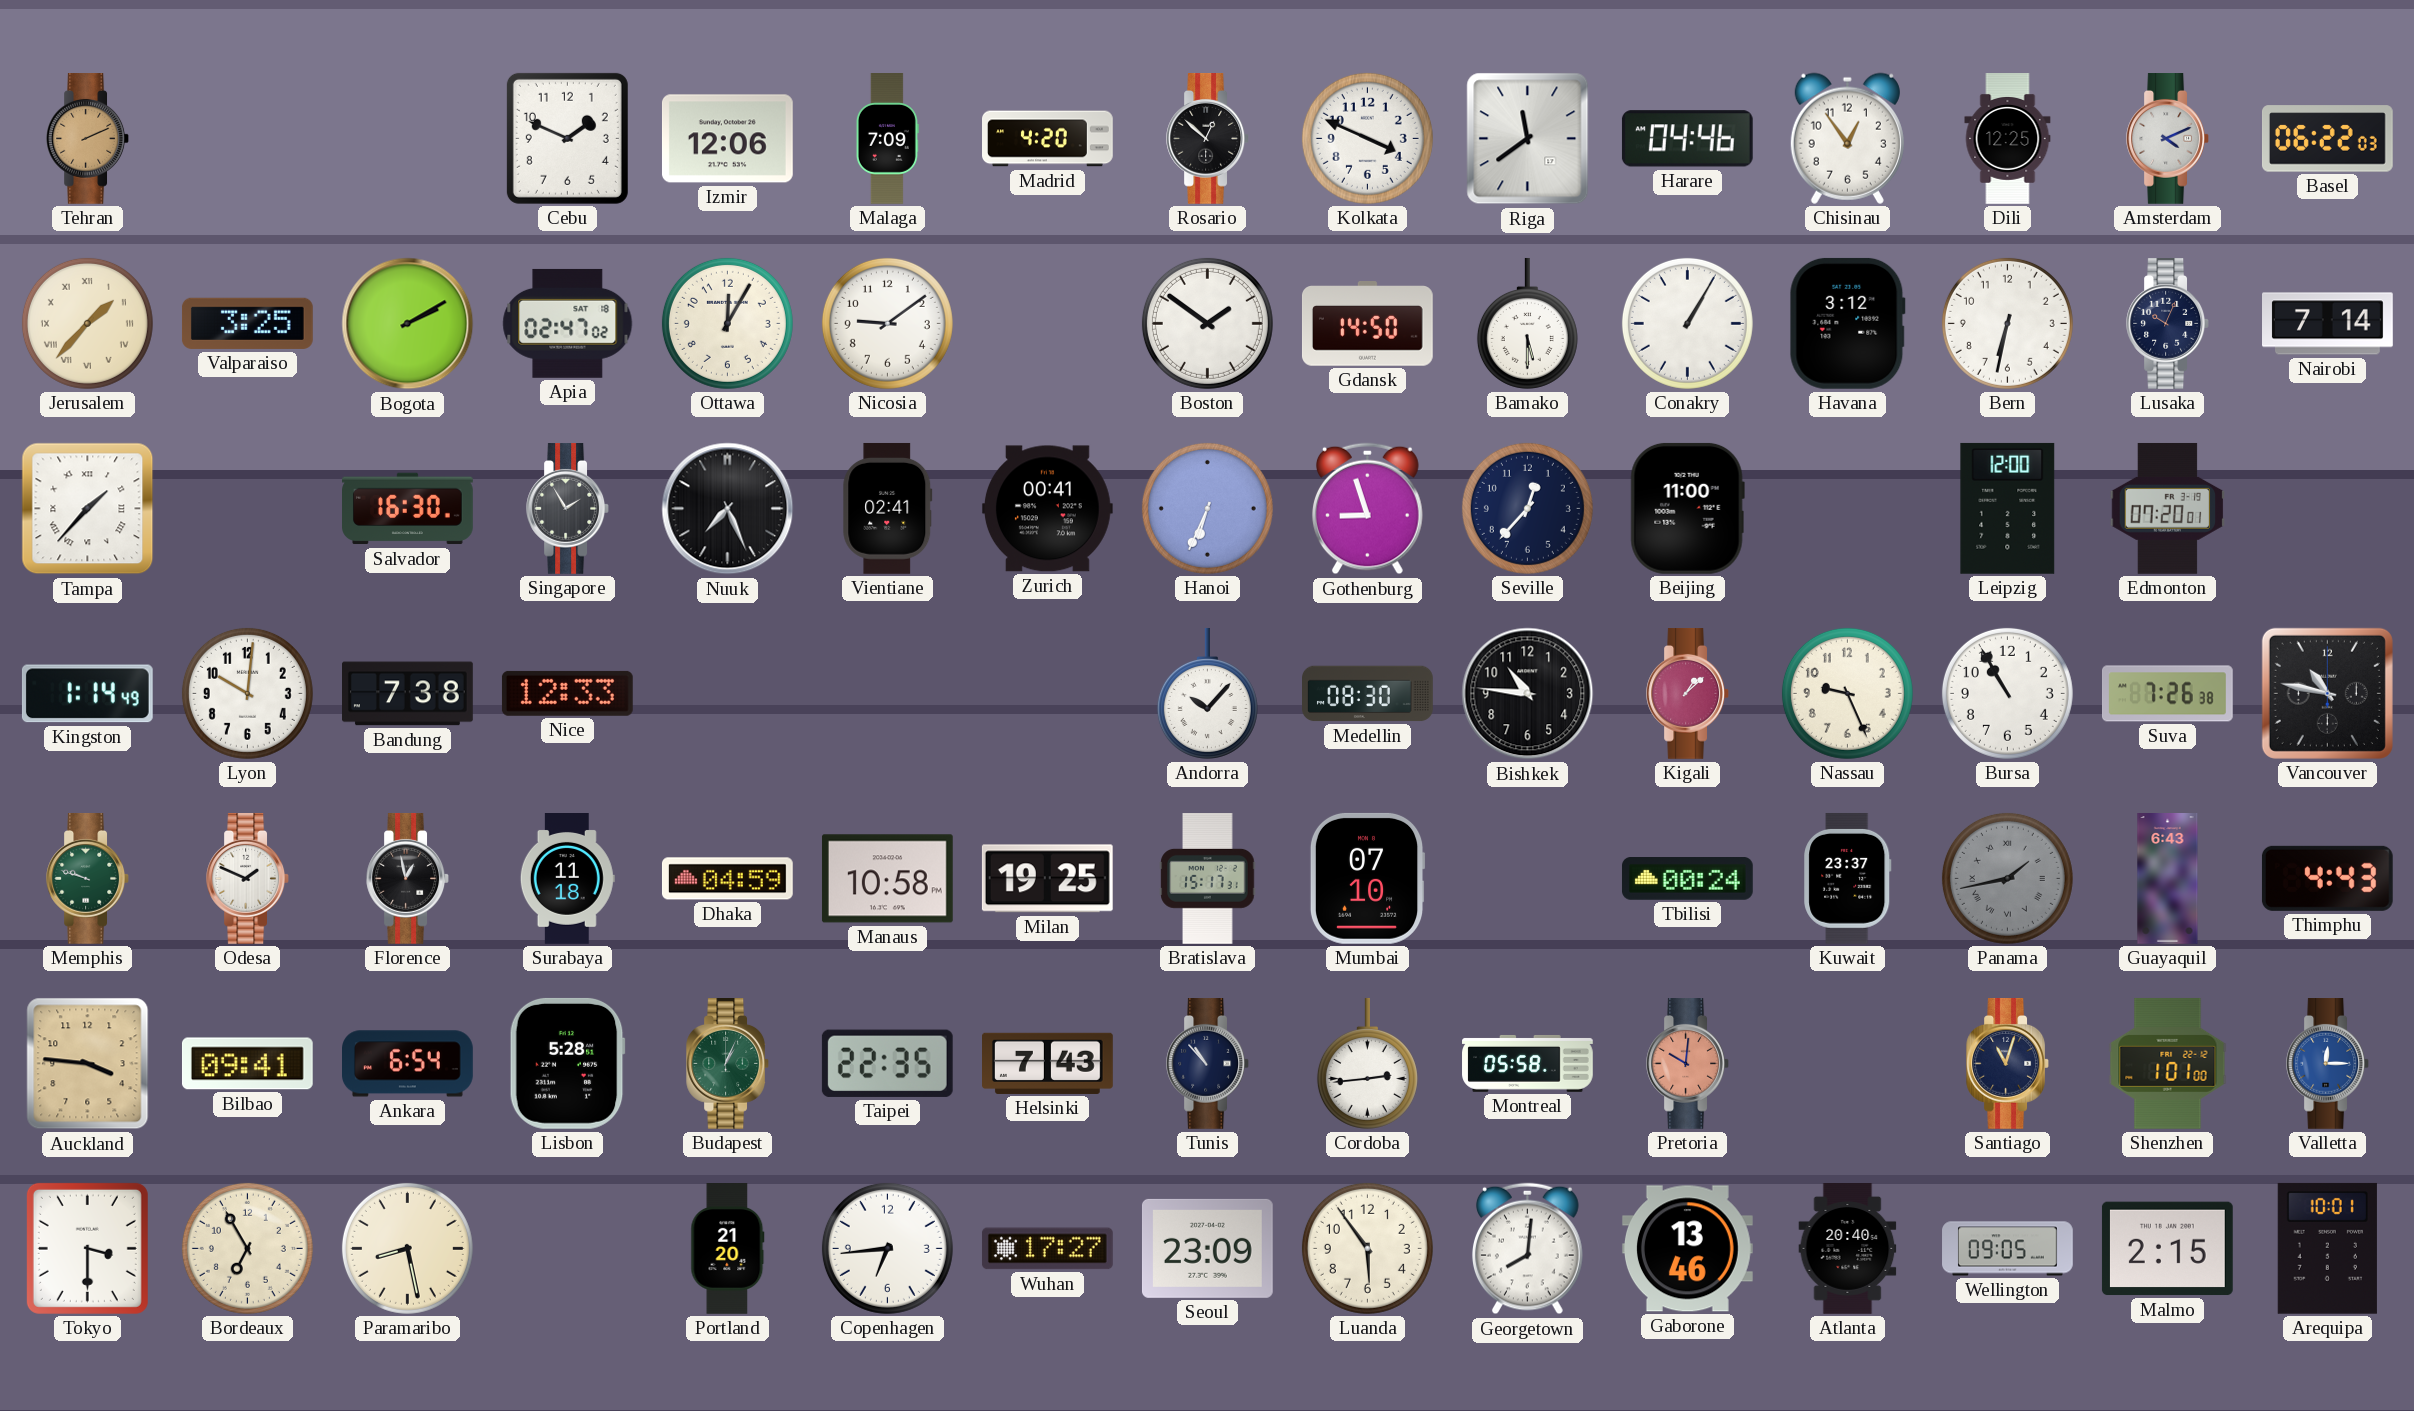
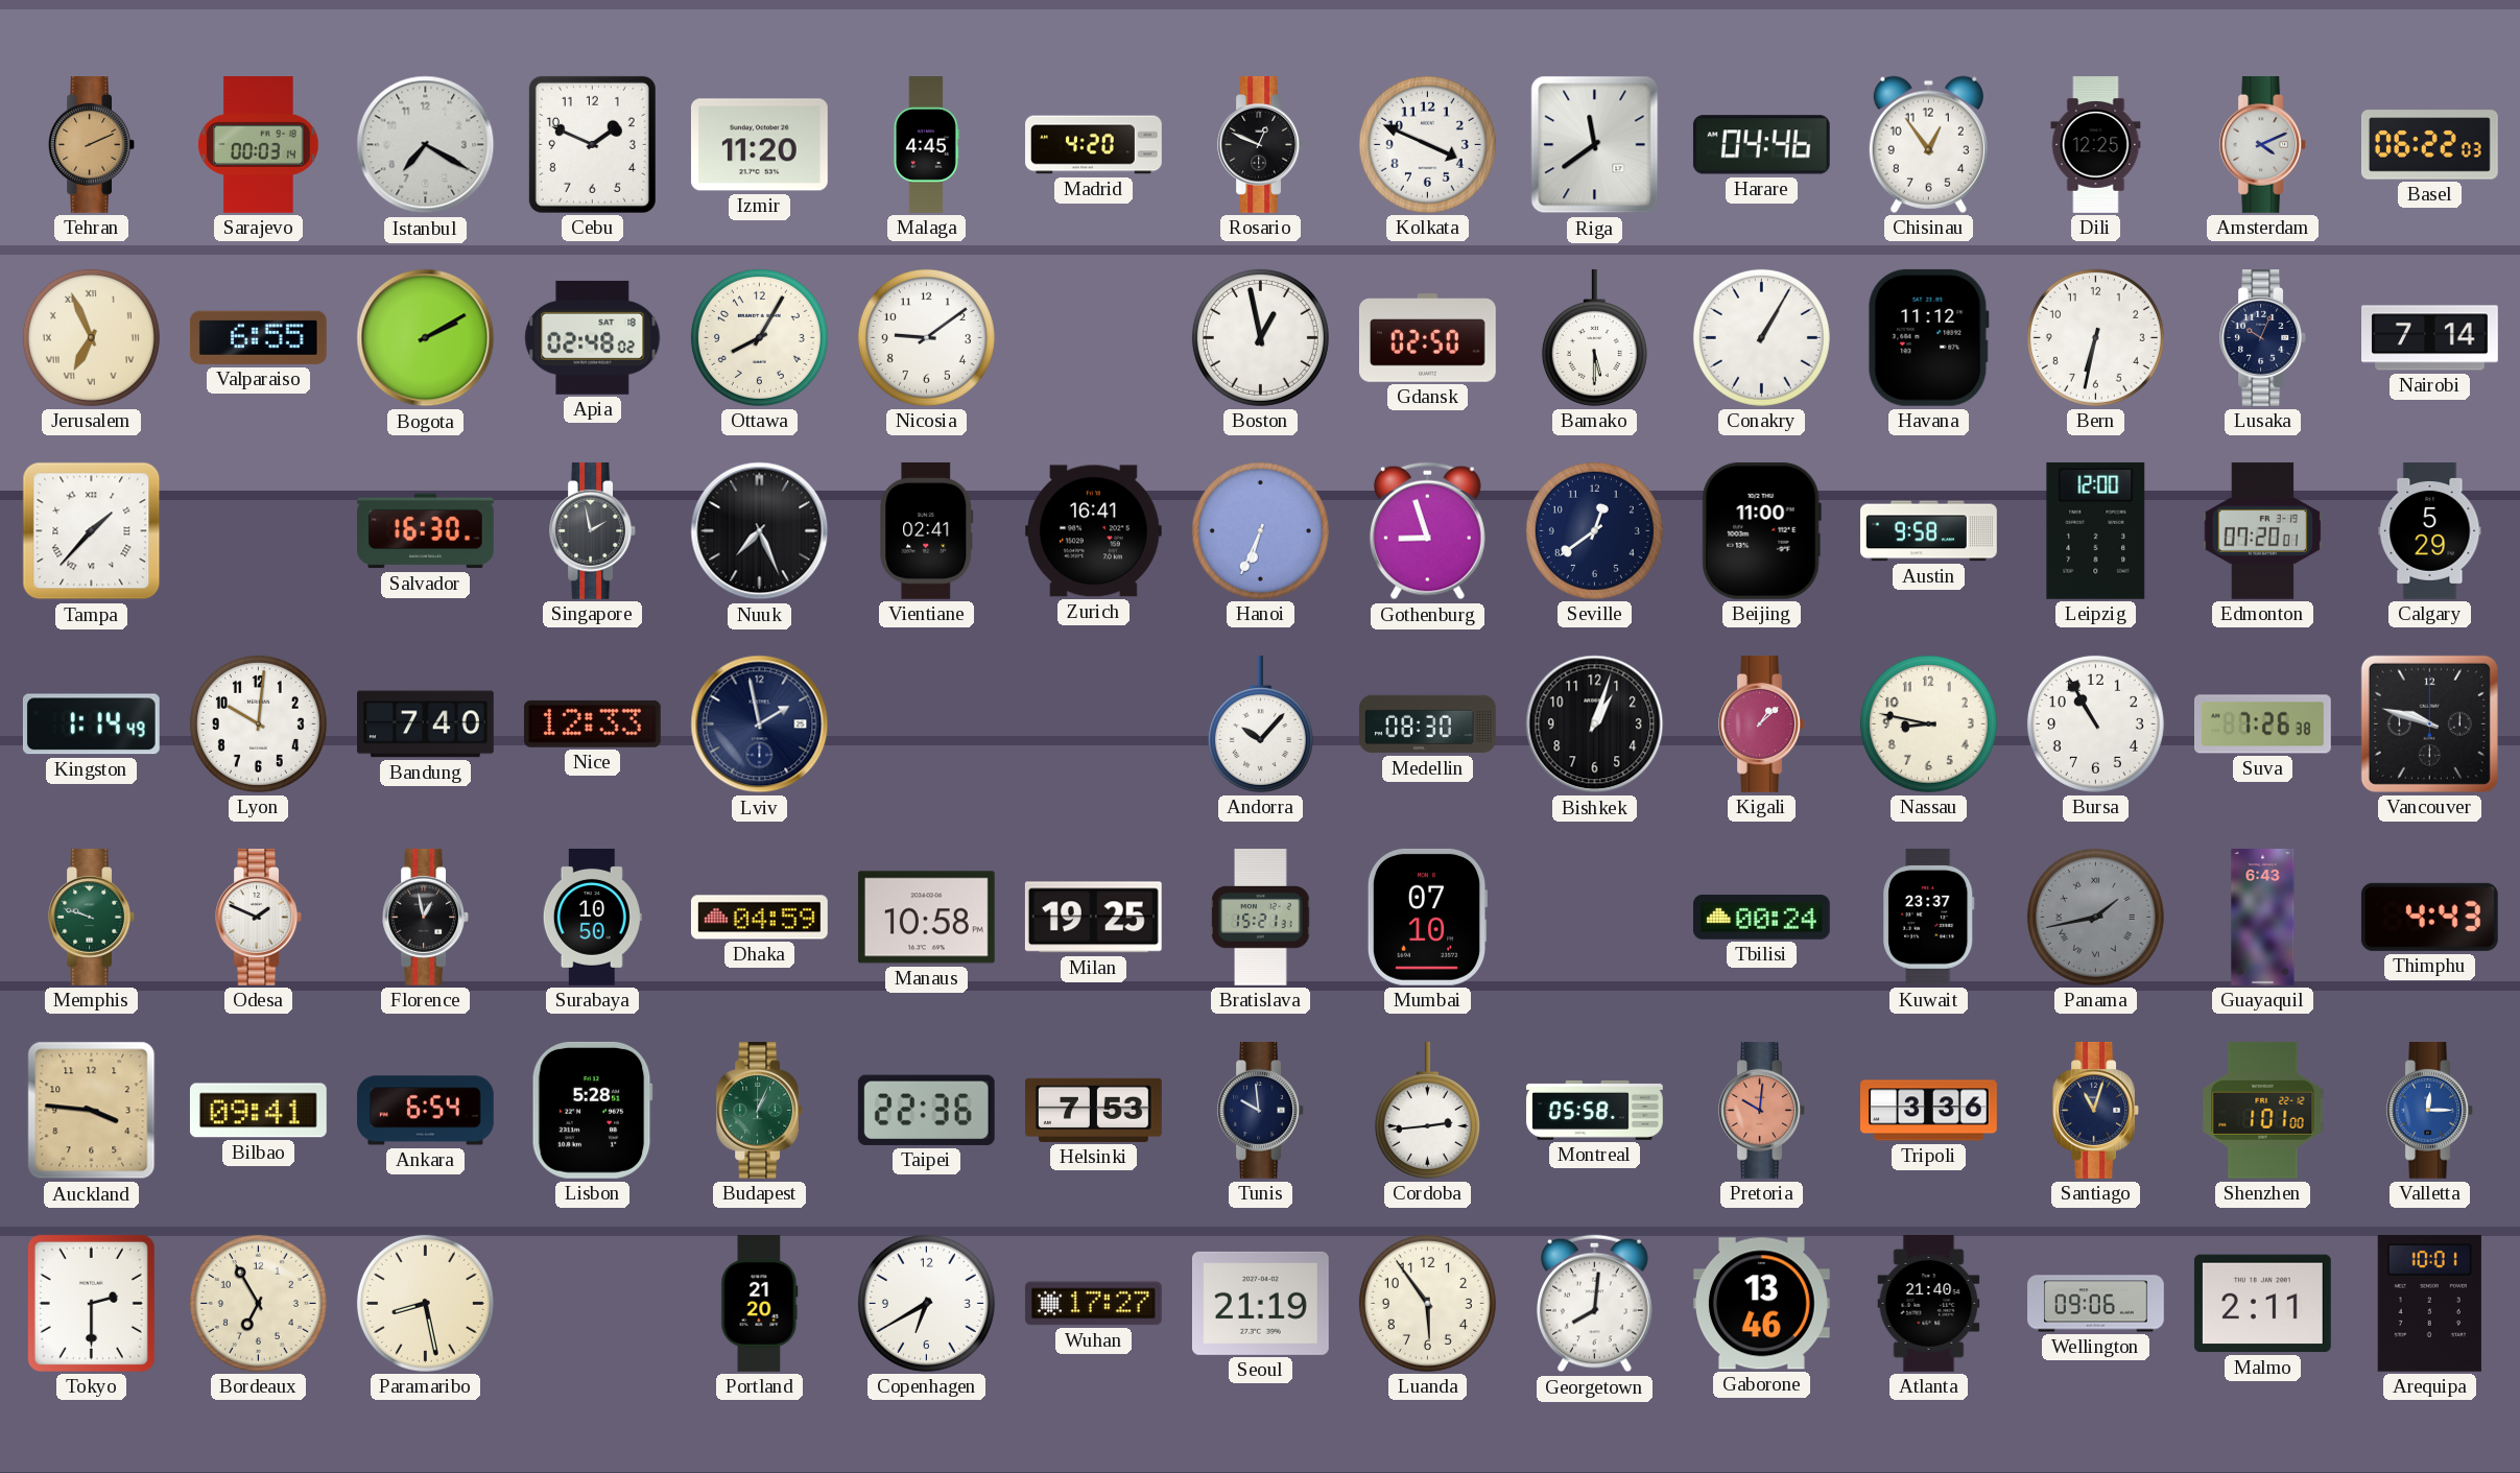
Sarajevo: none -> 00:03
Istanbul: none -> 7:20
Izmir: 12:06 -> 11:20
Malaga: 7:09 -> 4:45
Rosario: 12:52 -> 12:49
Jerusalem: 1:37 -> 6:56
Valparaiso: 3:25 -> 6:55
Apia: 02:47 -> 02:48
Ottawa: 12:05 -> 8:05
Boston: 1:51 -> 12:58
Gdansk: 14:50 -> 02:50
Havana: 3:12 -> 11:12
Singapore: 1:55 -> 1:58
Zurich: 00:41 -> 16:41
Seville: 12:37 -> 12:39
Austin: none -> 9:58
Calgary: none -> 5:29
Bandung: 7:38 -> 7:40
Lviv: none -> 1:58
Bishkek: 10:46 -> 1:03
Nassau: 9:26 -> 8:47
Vancouver: 10:47 -> 9:48
Surabaya: 11:18 -> 10:50
Bratislava: 15:17 -> 15:21
Taipei: 22:35 -> 22:36
Helsinki: 7:43 -> 7:53
Tunis: 10:53 -> 9:59
Tripoli: none -> 3:36
Tokyo: 3:30 -> 2:30
Copenhagen: 6:44 -> 6:40
Seoul: 23:09 -> 21:19
Atlanta: 20:40 -> 21:40
Wellington: 09:05 -> 09:06
Malmo: 2:15 -> 2:11
